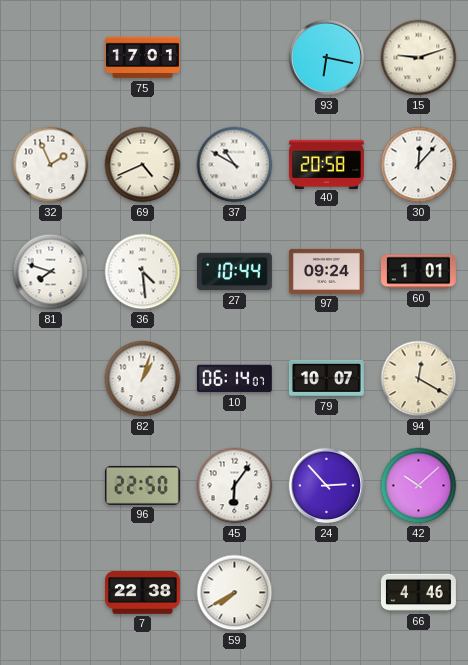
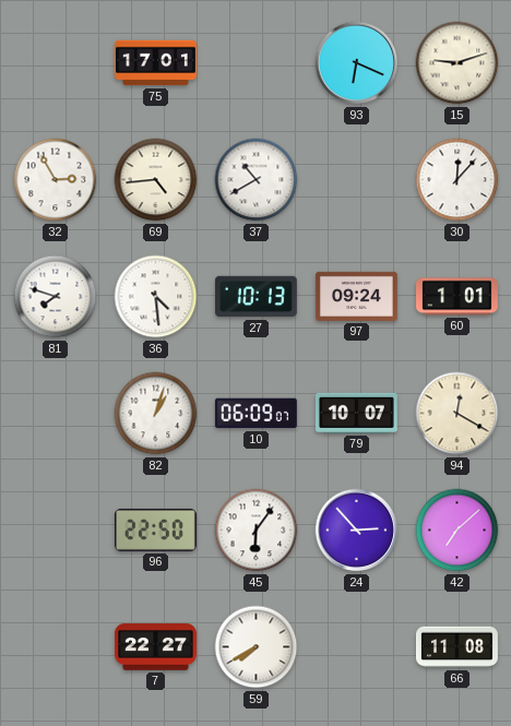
93: 6:17 -> 6:19
32: 1:56 -> 2:55
69: 4:41 -> 4:44
37: 10:50 -> 10:40
40: 20:58 -> none
27: 10:44 -> 10:13
10: 06:14 -> 06:09
42: 10:08 -> 7:08
7: 22:38 -> 22:27
66: 4:46 -> 11:08
